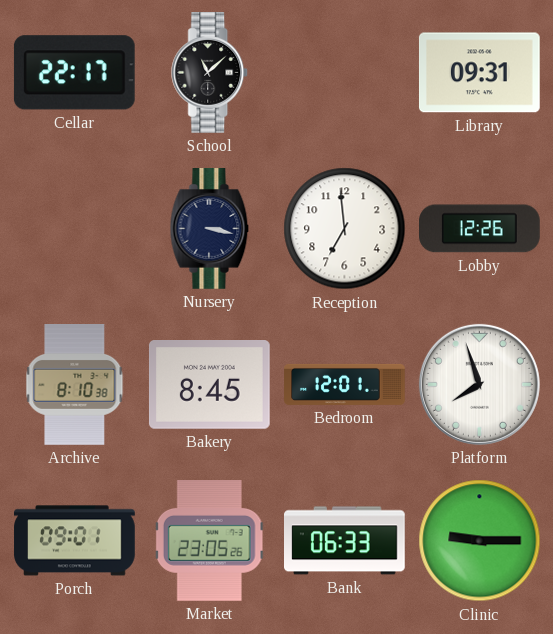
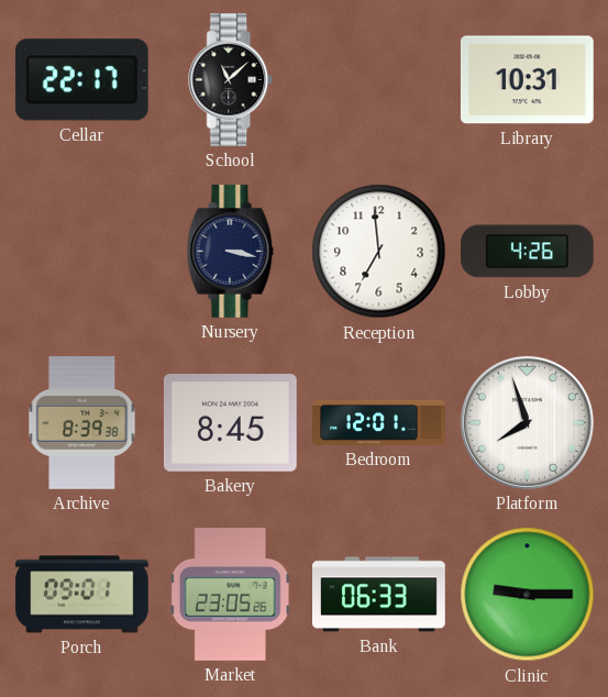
Library: 09:31 -> 10:31
Lobby: 12:26 -> 4:26
Archive: 8:10 -> 8:39
